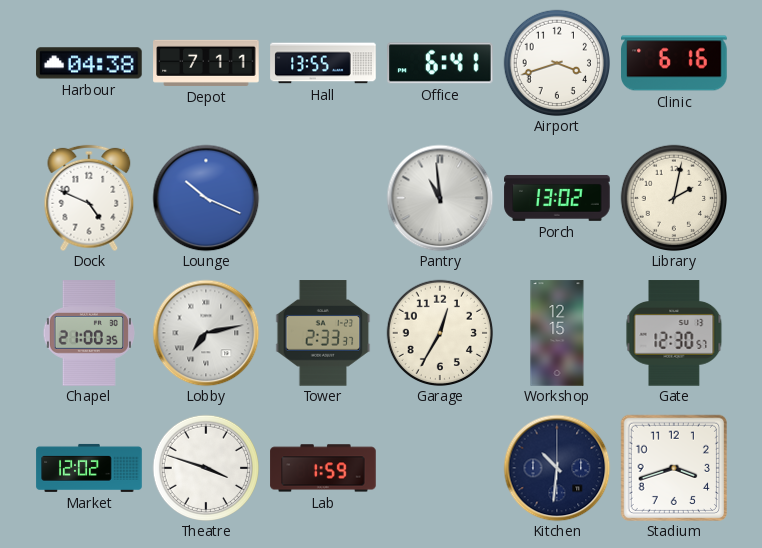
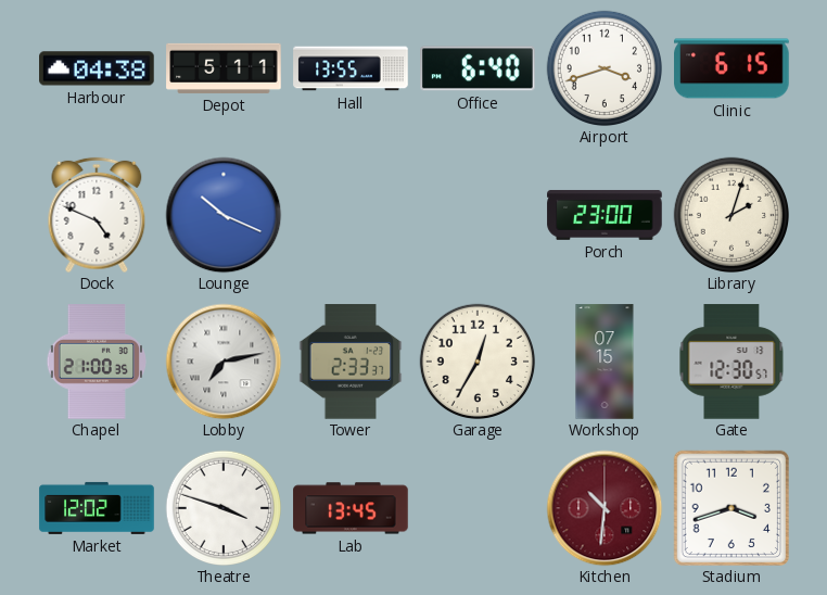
Depot: 7:11 -> 5:11
Office: 6:41 -> 6:40
Clinic: 6:16 -> 6:15
Pantry: 10:59 -> none
Porch: 13:02 -> 23:00
Library: 2:02 -> 2:03
Workshop: 12:15 -> 07:15
Lab: 1:59 -> 13:45
Kitchen dial: navy -> burgundy
